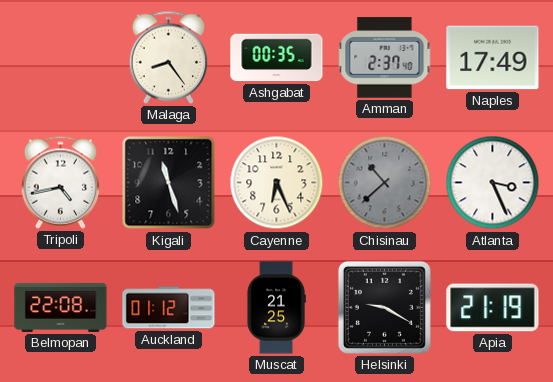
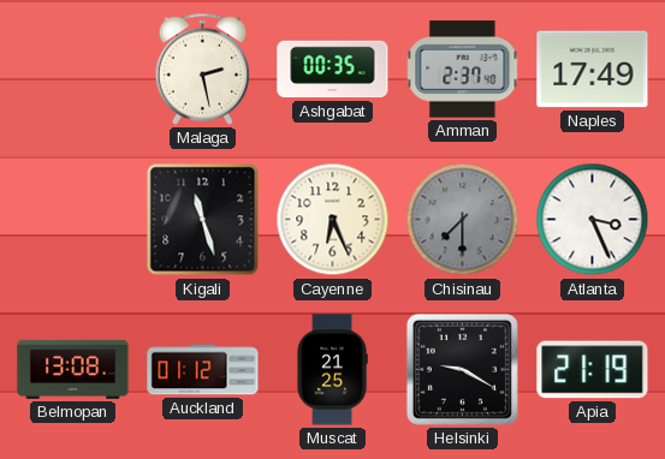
Malaga: 8:24 -> 2:28
Tripoli: 4:43 -> none
Chisinau: 10:38 -> 7:30
Belmopan: 22:08 -> 13:08
